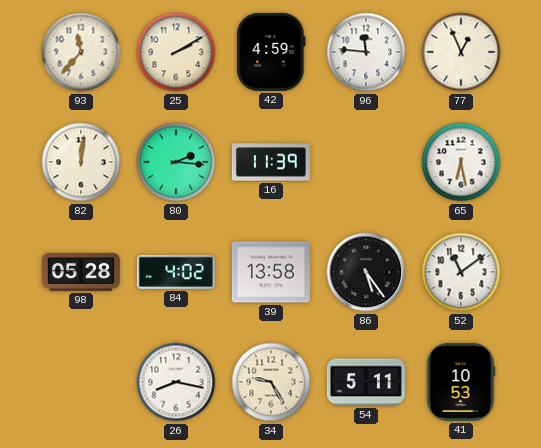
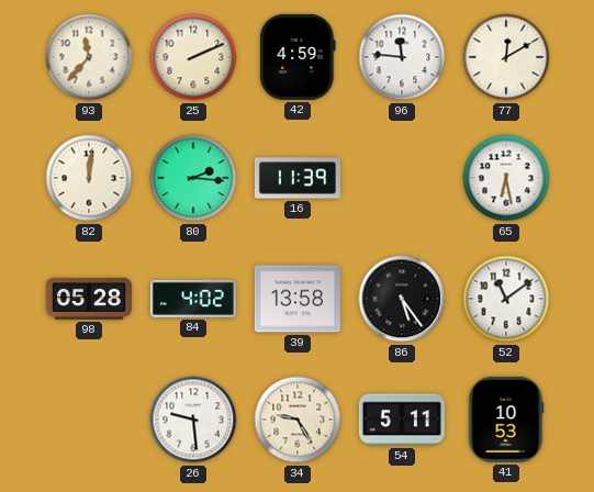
25: 2:10 -> 2:11
77: 12:56 -> 12:10
26: 8:17 -> 9:29
